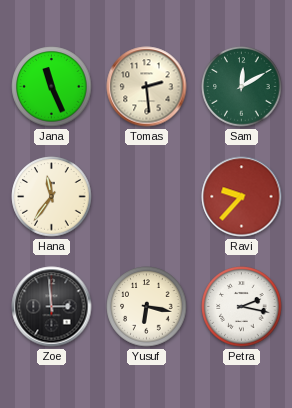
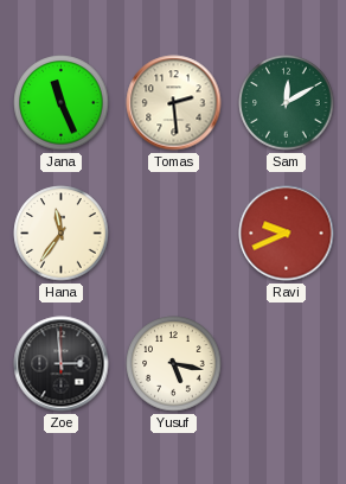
Ravi: 9:37 -> 9:41
Yusuf: 6:17 -> 5:17
Petra: 2:17 -> none
